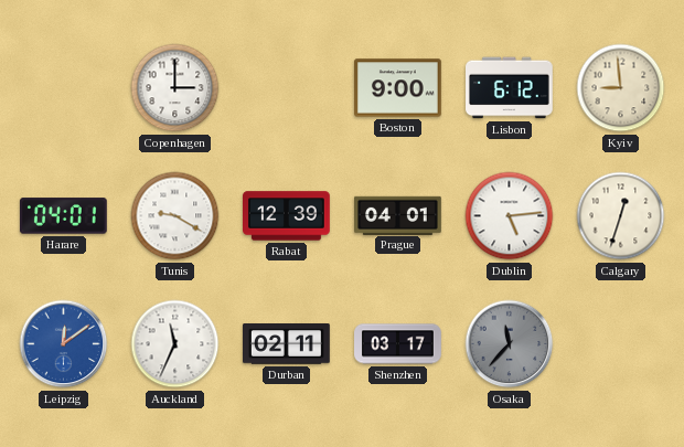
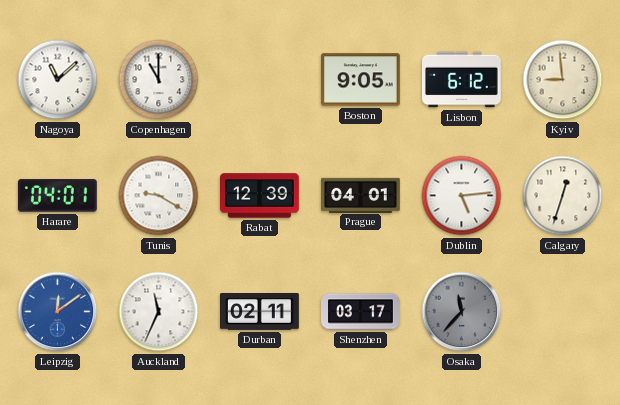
Nagoya: none -> 11:08
Copenhagen: 3:00 -> 11:00
Boston: 9:00 -> 9:05
